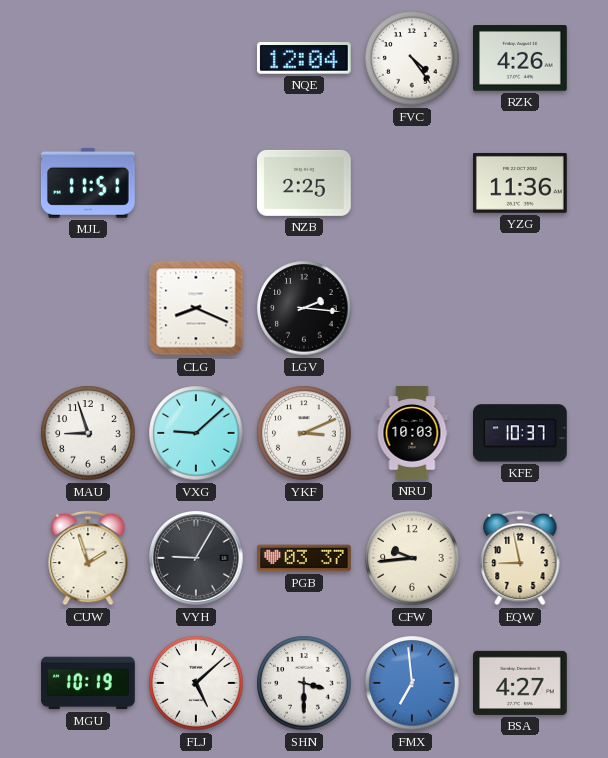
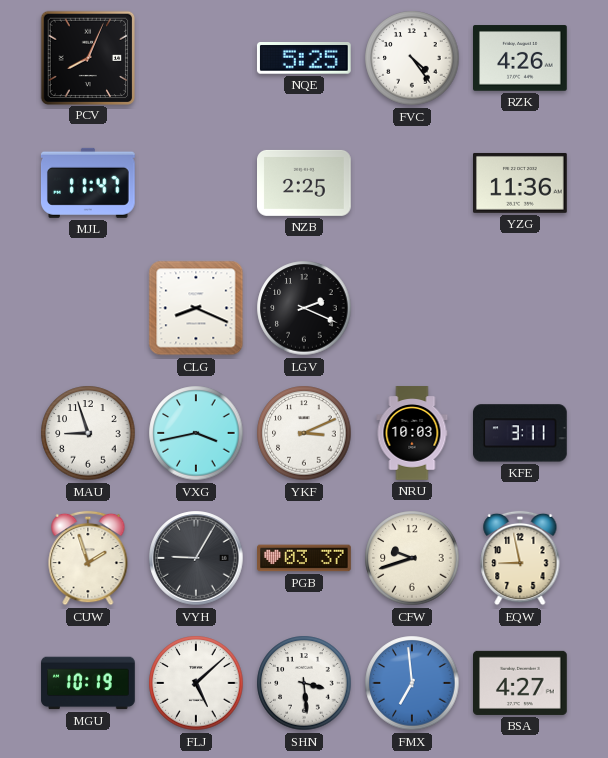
PCV: none -> 8:04
NQE: 12:04 -> 5:25
MJL: 11:51 -> 11:47
LGV: 2:16 -> 2:19
VXG: 9:08 -> 3:43
KFE: 10:37 -> 3:11
CFW: 9:44 -> 9:42
SHN: 3:30 -> 3:29
